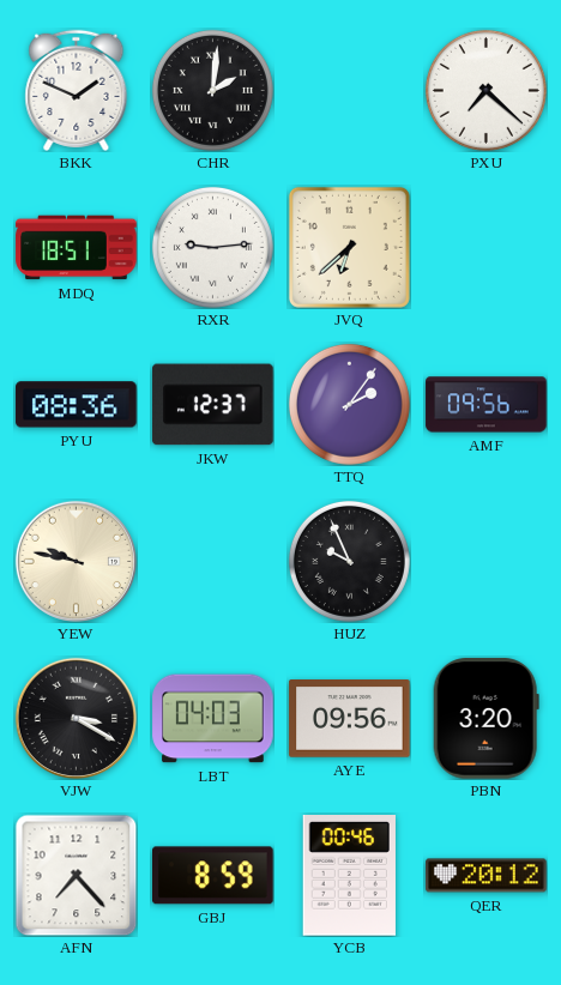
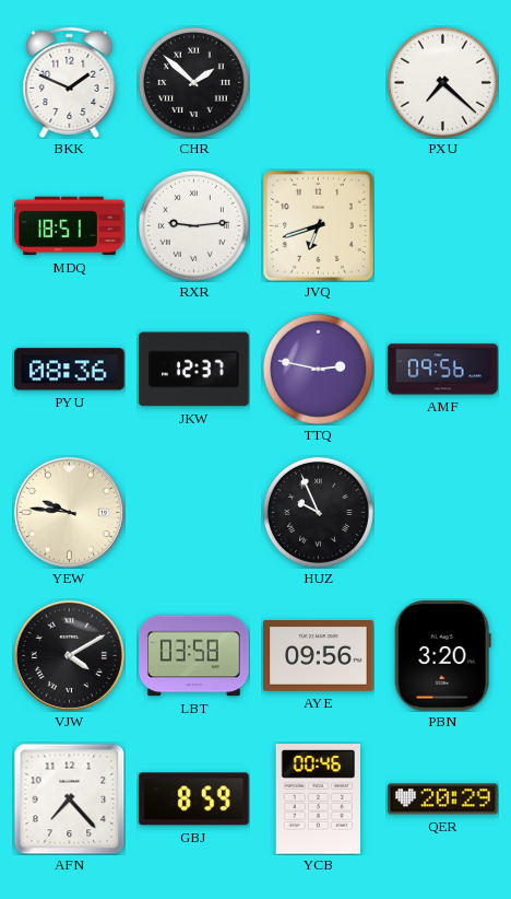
CHR: 2:01 -> 1:52
JVQ: 6:38 -> 6:42
TTQ: 2:06 -> 2:47
YEW: 9:47 -> 9:46
VJW: 3:20 -> 4:10
LBT: 04:03 -> 03:58
QER: 20:12 -> 20:29
